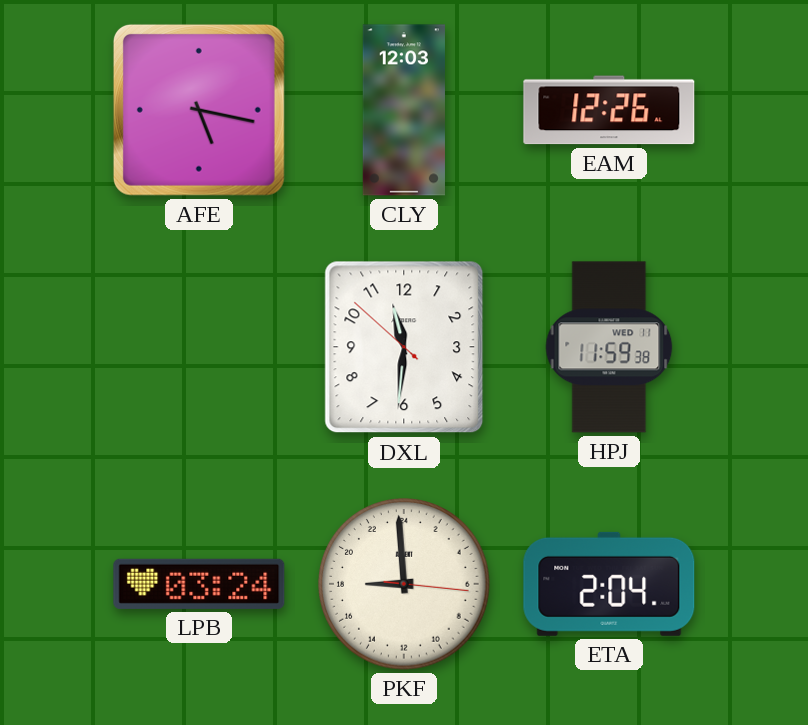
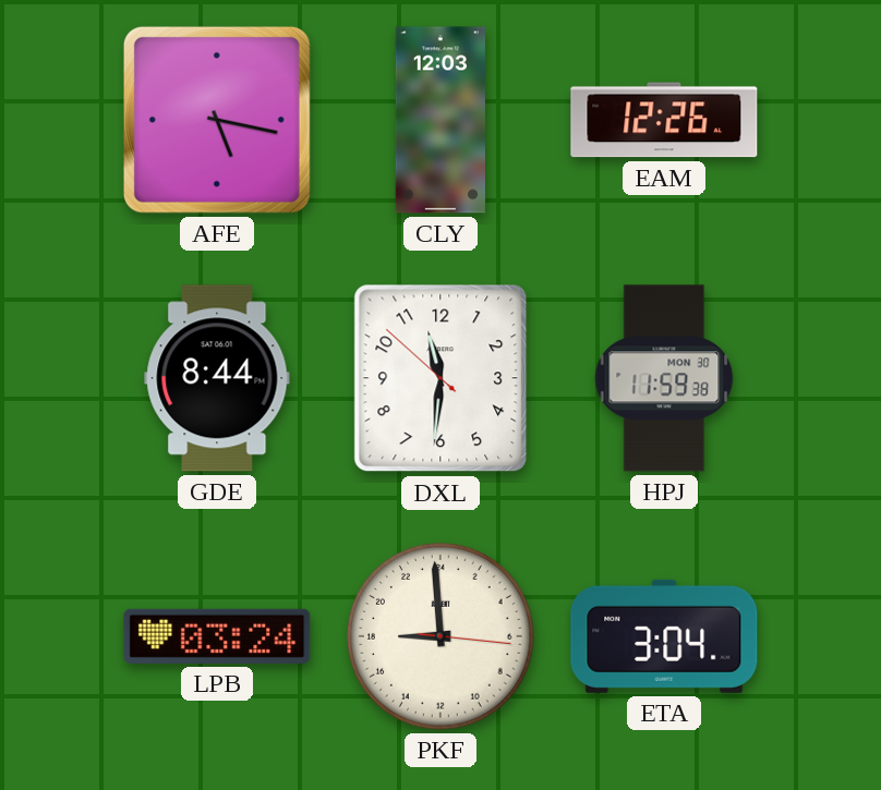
GDE: none -> 8:44
HPJ date: WED 11 -> MON 30
ETA: 2:04 -> 3:04
